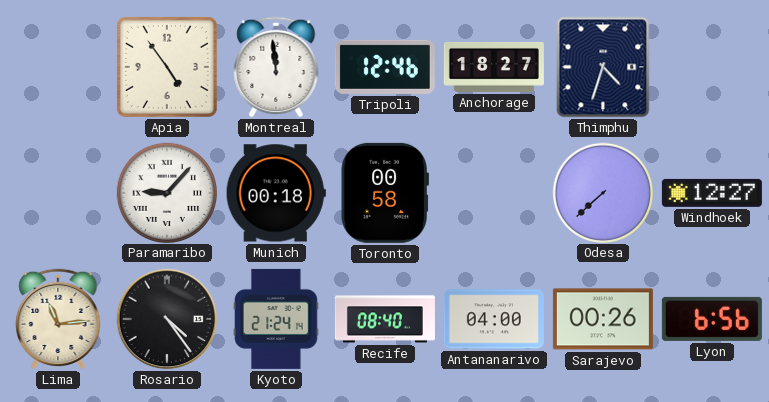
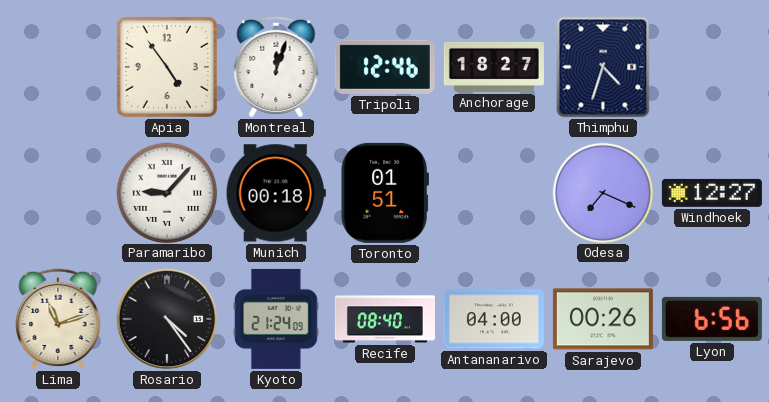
Montreal: 11:59 -> 12:03
Toronto: 00:58 -> 01:51
Odesa: 7:38 -> 7:19
Lima: 11:14 -> 11:12
Kyoto: 21:24:14 -> 21:24:09
